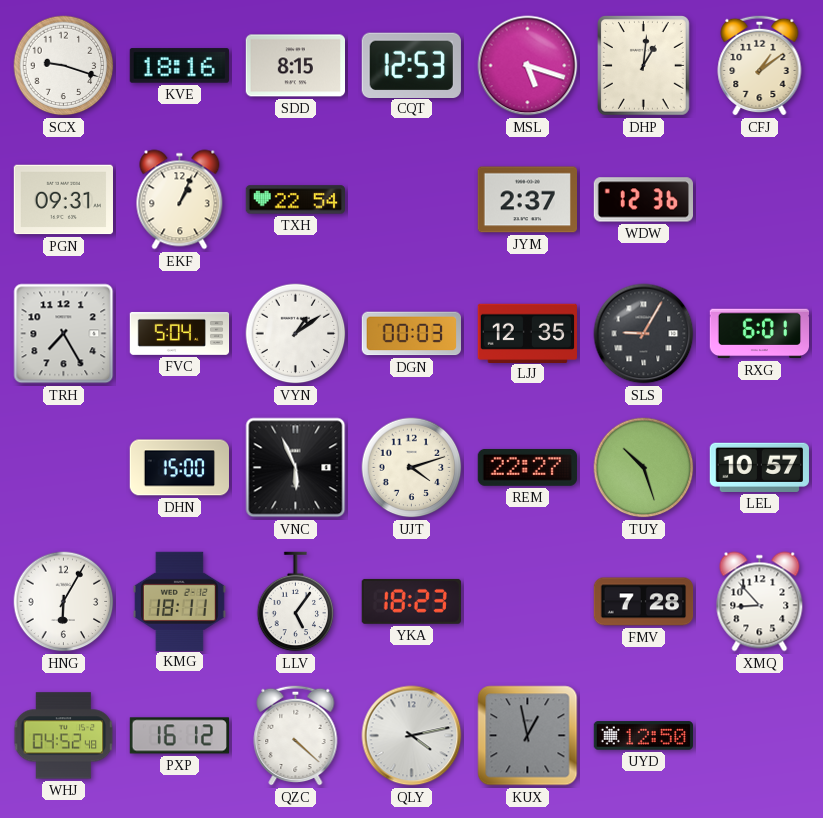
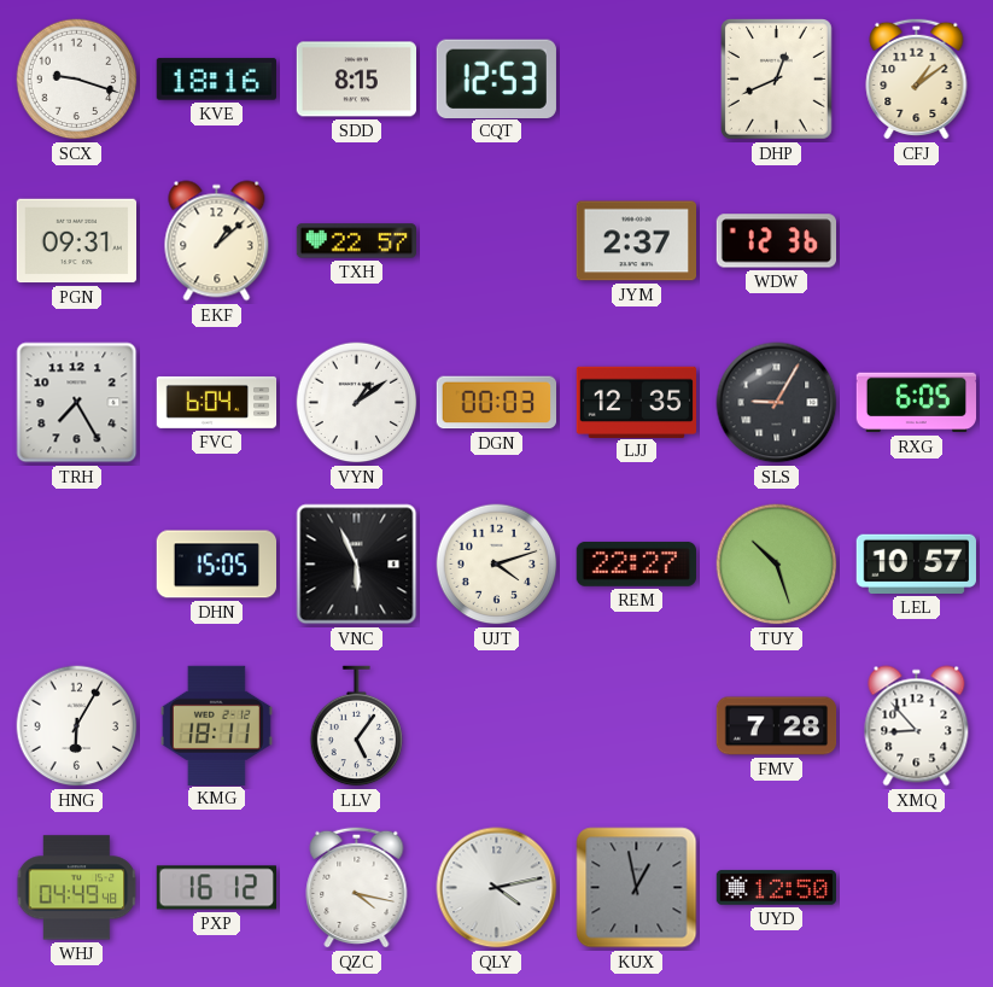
MSL: 5:18 -> none
DHP: 1:01 -> 12:41
EKF: 1:04 -> 1:08
TXH: 22:54 -> 22:57
FVC: 5:04 -> 6:04
RXG: 6:01 -> 6:05
DHN: 15:00 -> 15:05
YKA: 18:23 -> none
WHJ: 04:52 -> 04:49
QZC: 4:22 -> 4:17
